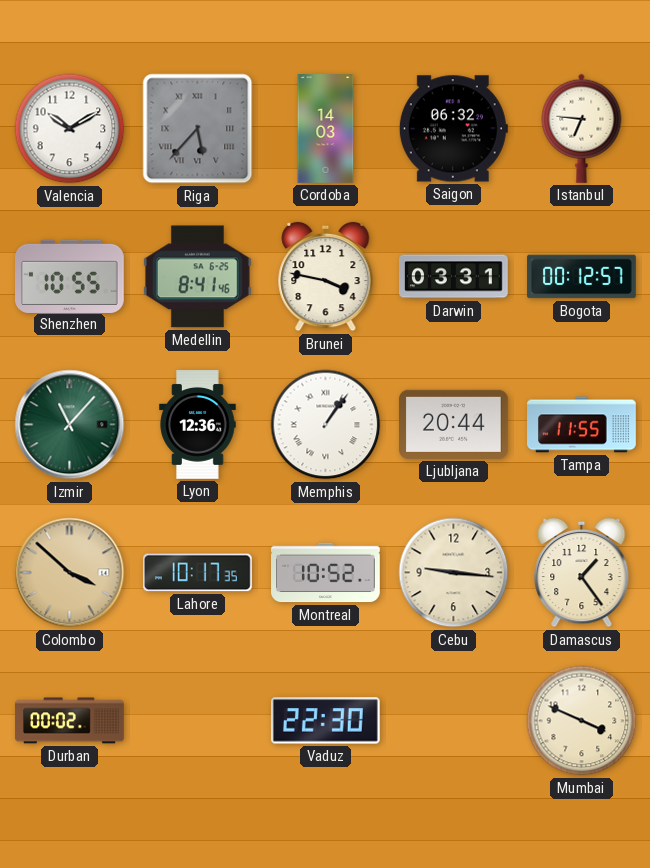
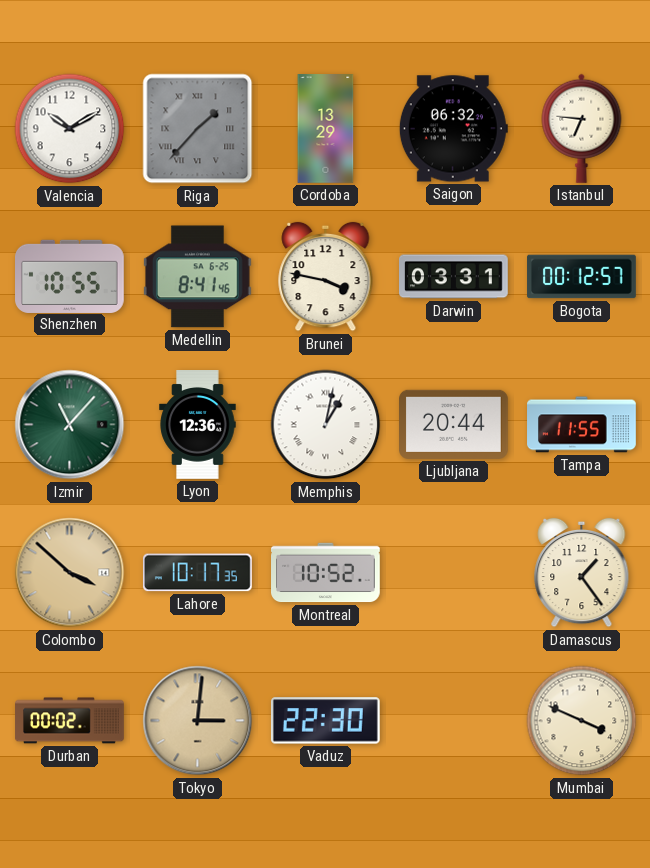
Riga: 5:37 -> 1:37
Cordoba: 14:03 -> 13:29
Memphis: 1:06 -> 1:02
Cebu: 9:16 -> none
Tokyo: none -> 3:01
